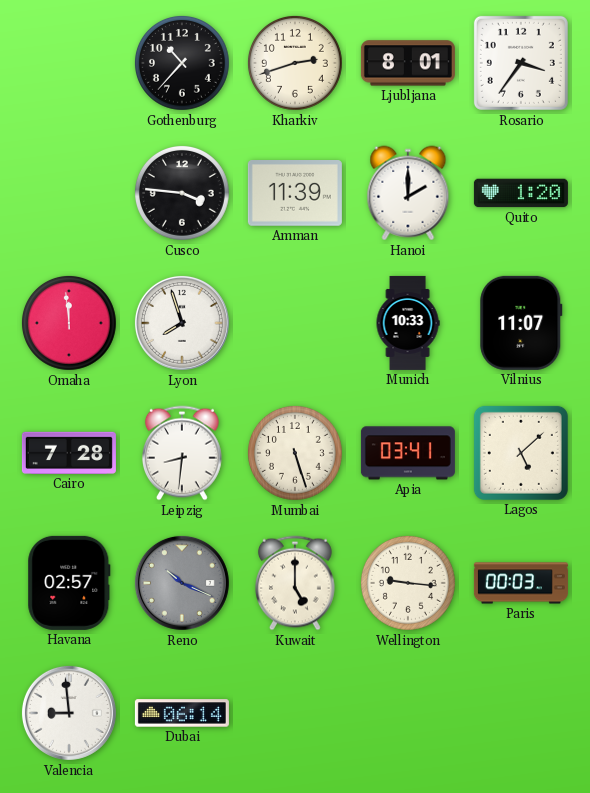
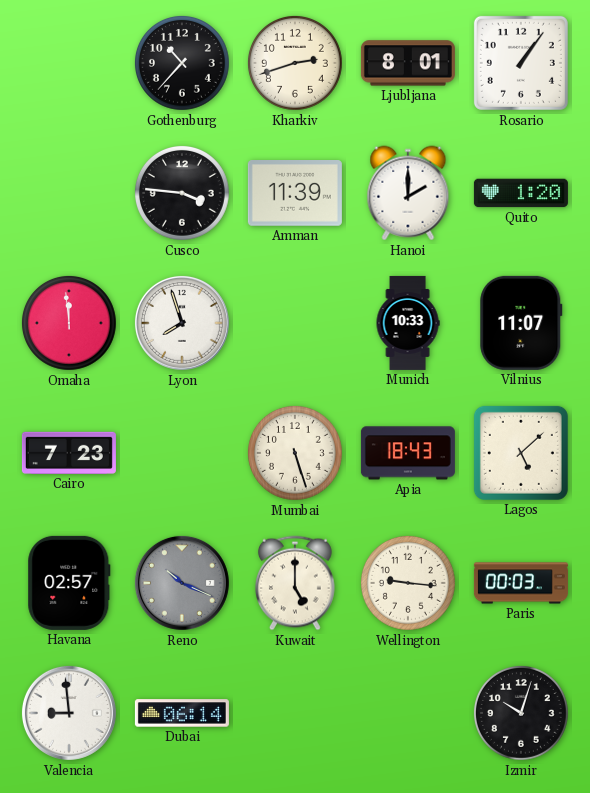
Rosario: 3:36 -> 1:06
Cairo: 7:28 -> 7:23
Leipzig: 8:31 -> none
Apia: 03:41 -> 18:43
Izmir: none -> 10:03
